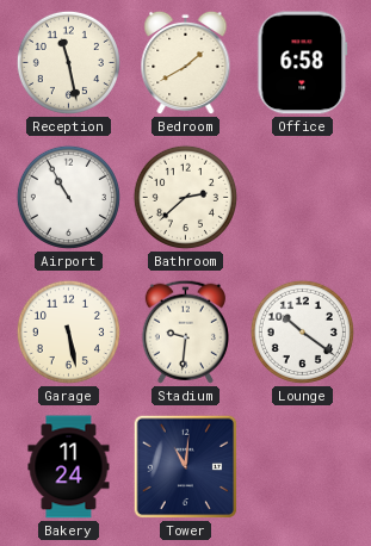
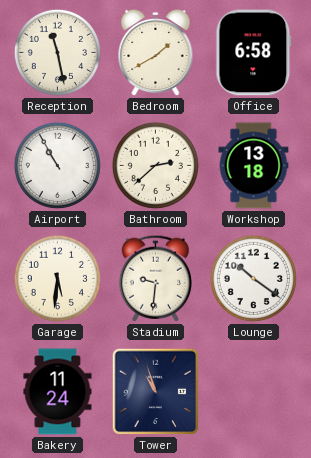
Workshop: none -> 13:18
Garage: 5:28 -> 5:31
Tower: 11:01 -> 10:57
